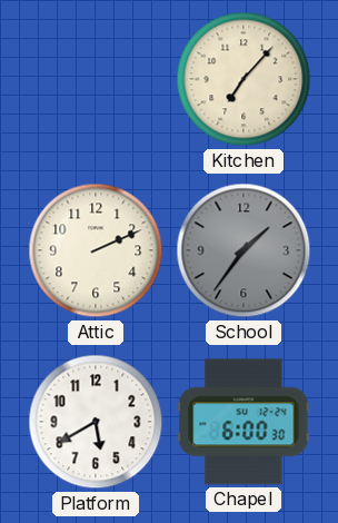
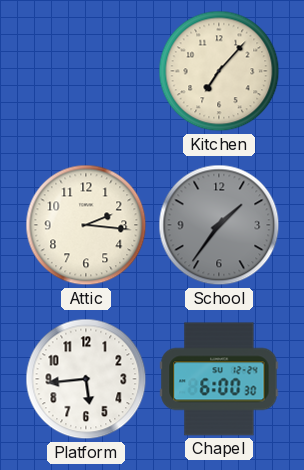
Attic: 2:11 -> 2:16
Platform: 5:40 -> 5:44
